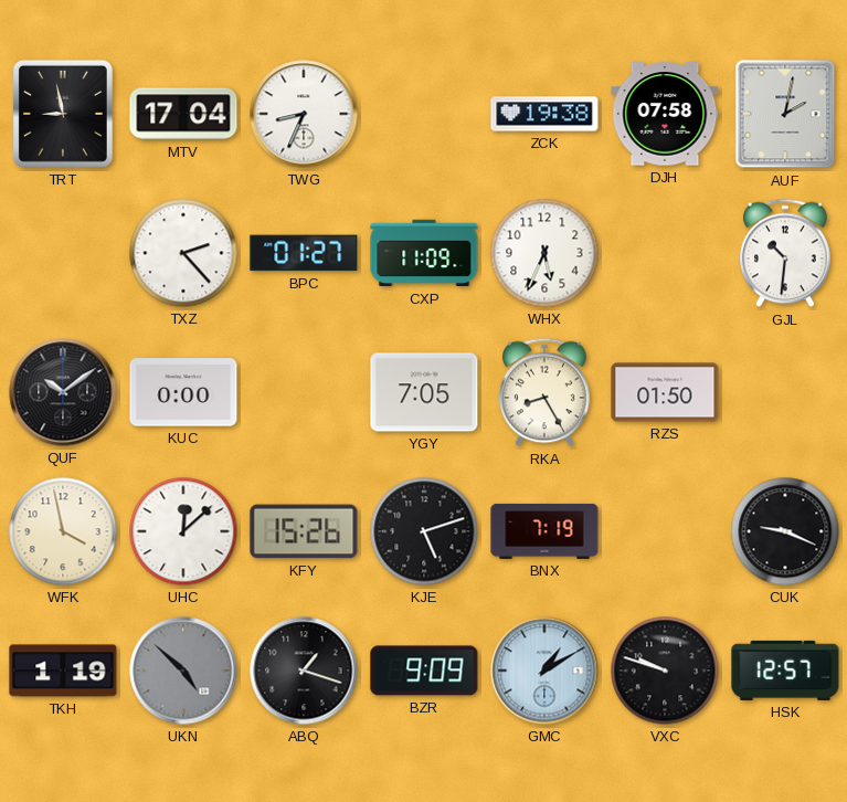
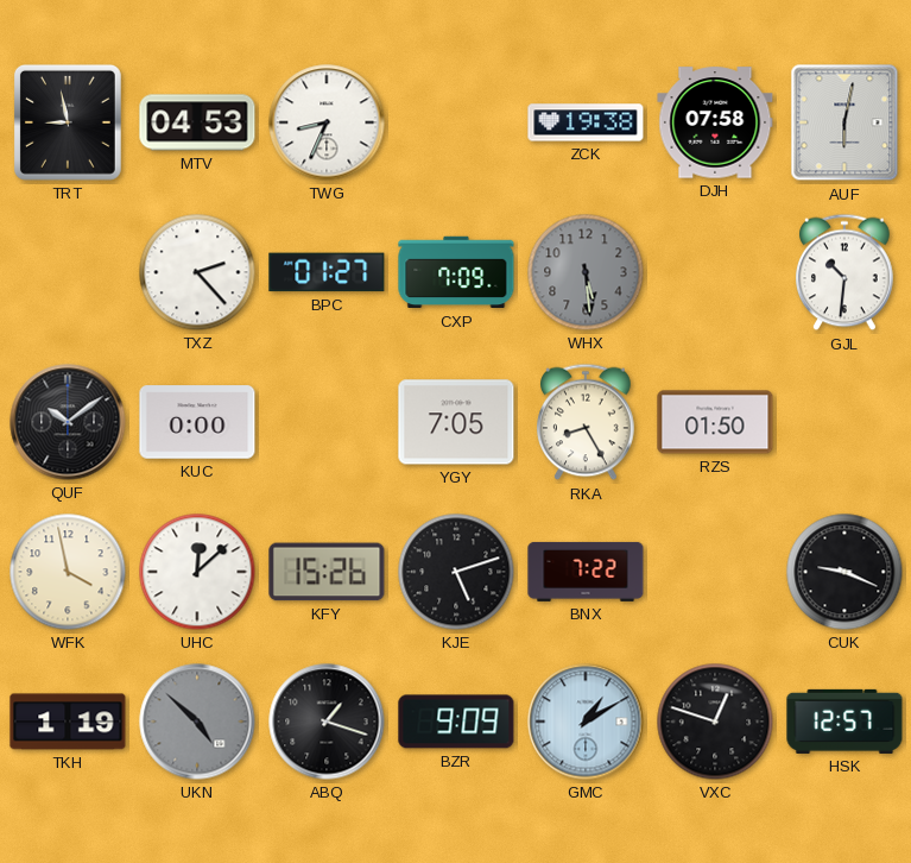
MTV: 17:04 -> 04:53
AUF: 2:02 -> 6:02
CXP: 11:09 -> 7:09
WHX: 5:34 -> 5:29
WHX dial: white -> grey
BNX: 7:19 -> 7:22
VXC: 9:48 -> 12:48
